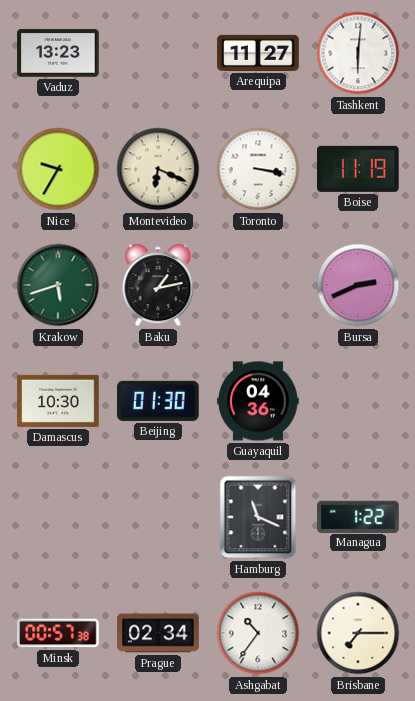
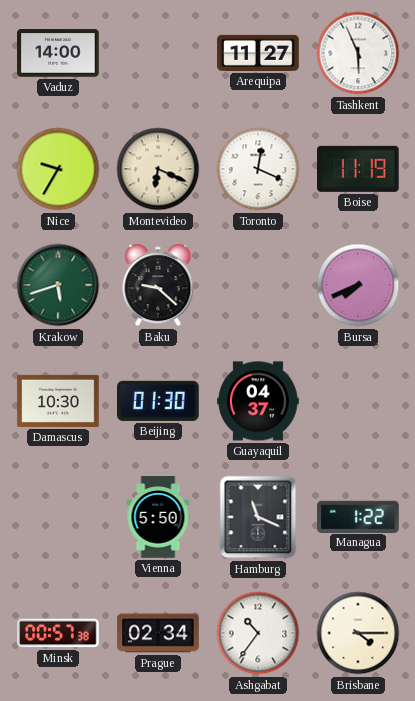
Vaduz: 13:23 -> 14:00
Tashkent: 6:01 -> 5:56
Toronto: 3:17 -> 12:19
Baku: 1:13 -> 9:22
Bursa: 2:41 -> 7:41
Guayaquil: 04:36 -> 04:37
Vienna: none -> 5:50
Brisbane: 7:15 -> 4:15
